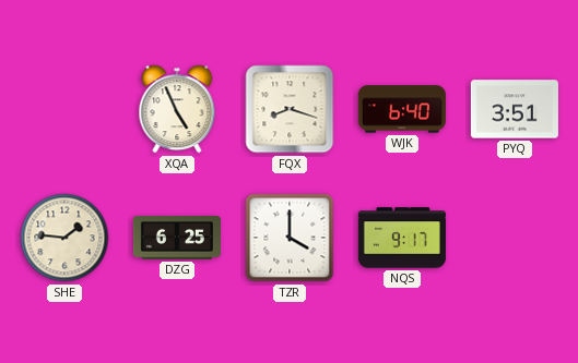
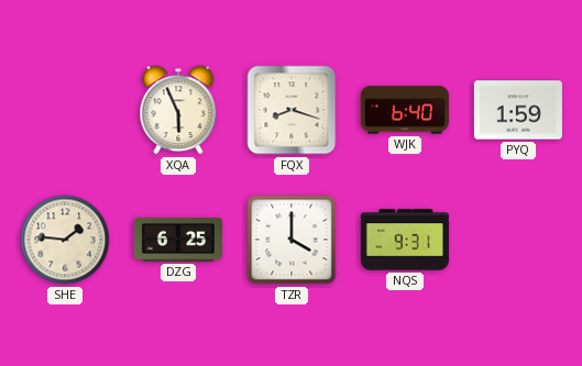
XQA: 4:56 -> 5:56
PYQ: 3:51 -> 1:59
NQS: 9:17 -> 9:31
